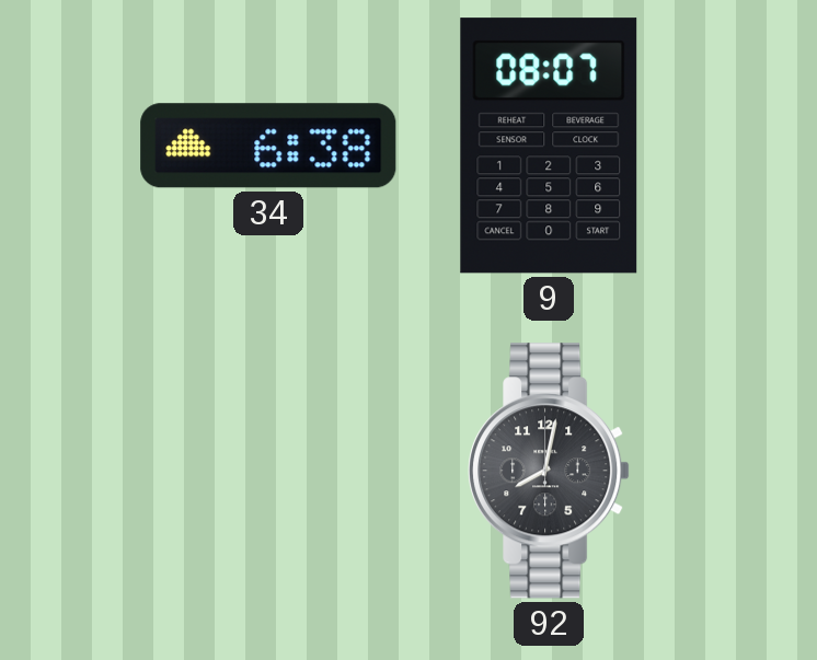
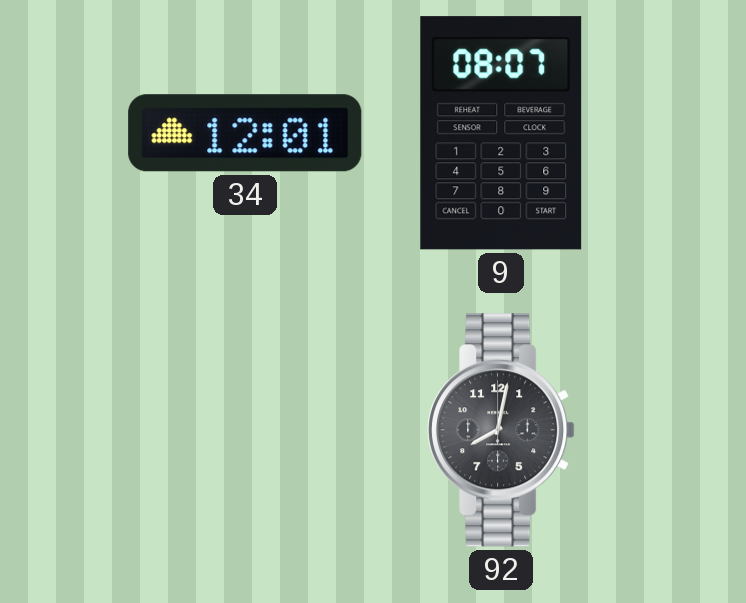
34: 6:38 -> 12:01
